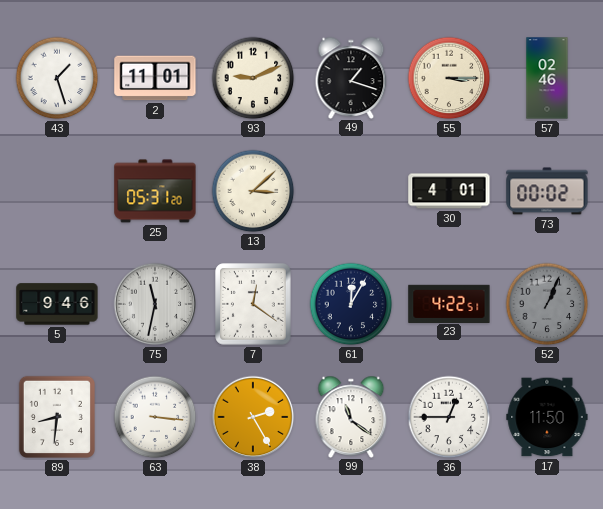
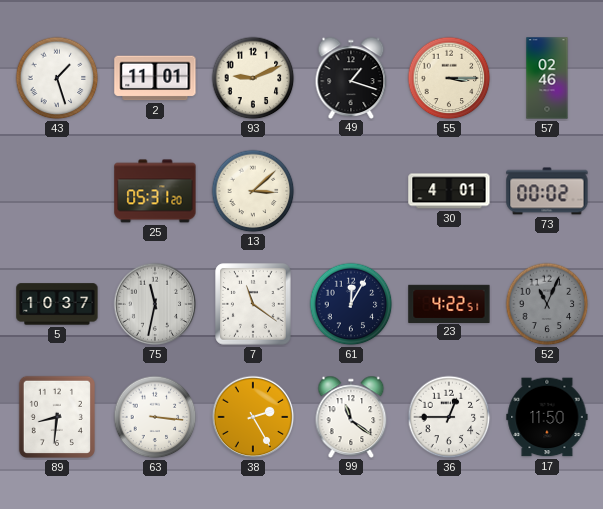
5: 9:46 -> 10:37
7: 12:21 -> 11:21
52: 1:04 -> 11:04
